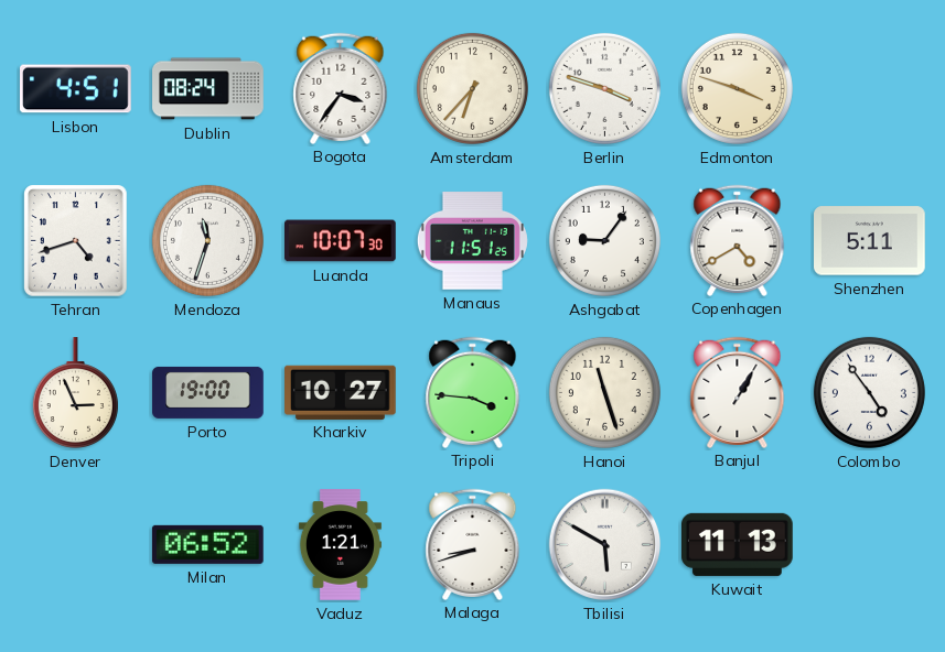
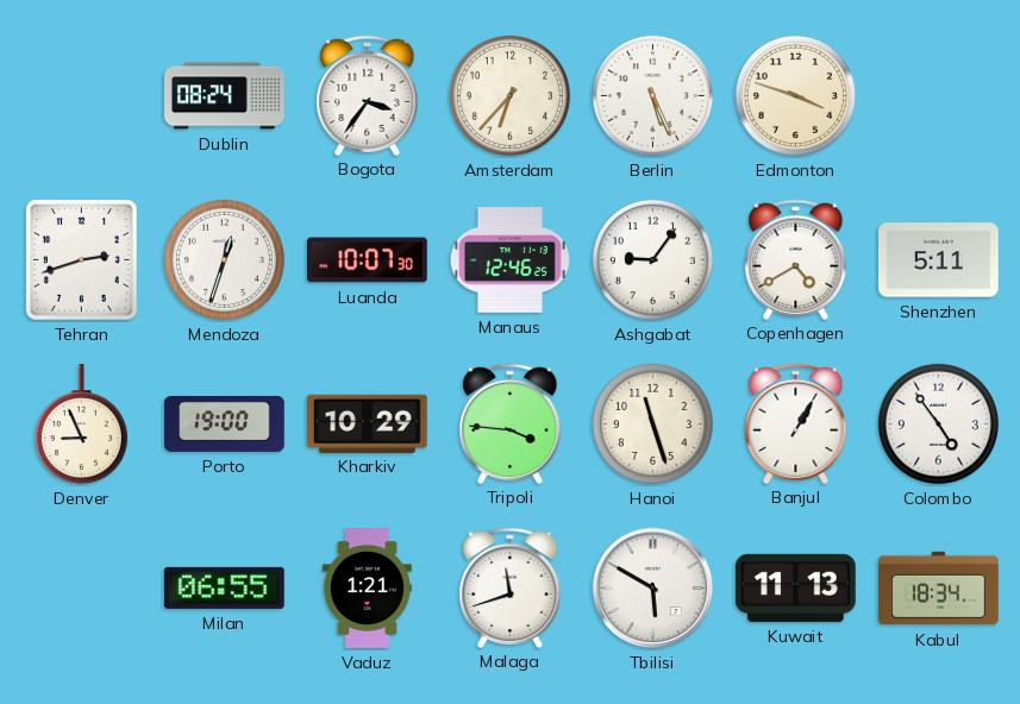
Lisbon: 4:51 -> none
Berlin: 3:48 -> 5:26
Tehran: 4:42 -> 2:42
Mendoza: 11:33 -> 12:33
Manaus: 11:51 -> 12:46
Denver: 2:56 -> 8:56
Kharkiv: 10:27 -> 10:29
Milan: 06:52 -> 06:55
Malaga: 8:42 -> 11:42
Kabul: none -> 18:34
